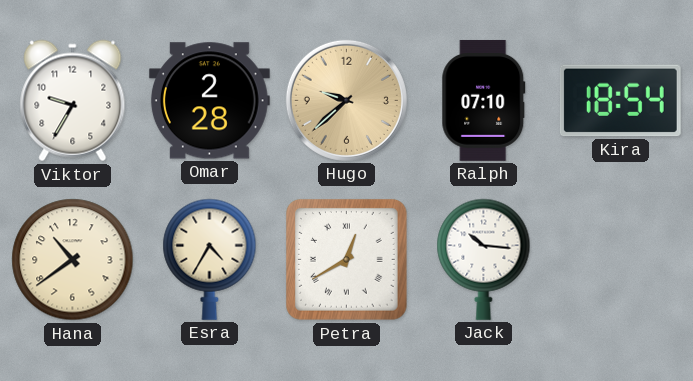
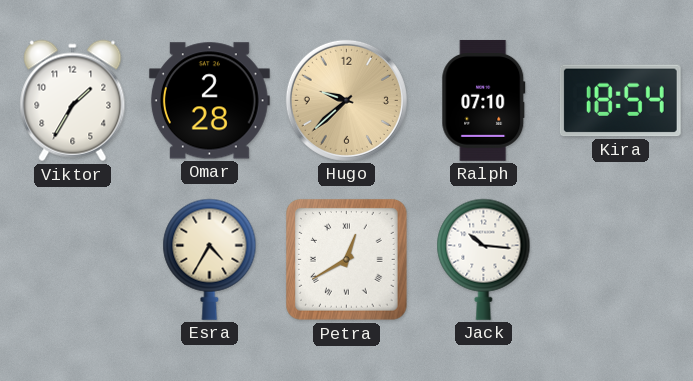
Viktor: 9:35 -> 1:35
Hana: 10:39 -> none
